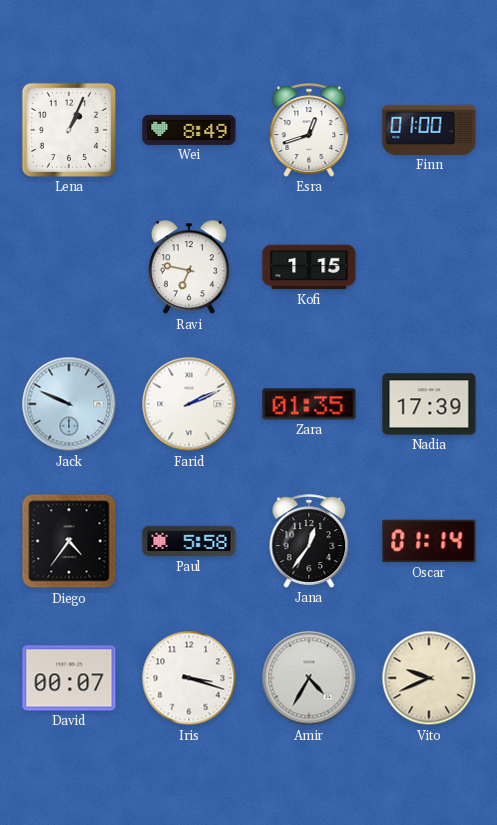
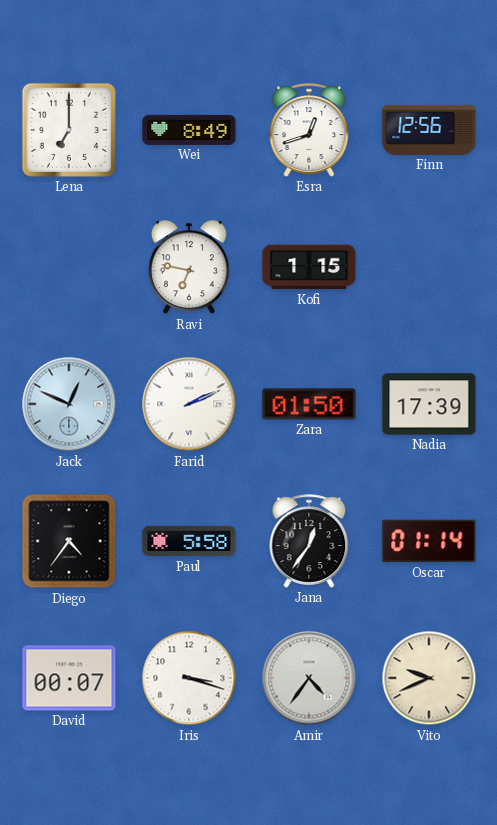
Lena: 1:04 -> 7:00
Finn: 01:00 -> 12:56
Jack: 9:49 -> 12:49
Zara: 01:35 -> 01:50
Amir: 4:35 -> 4:36
